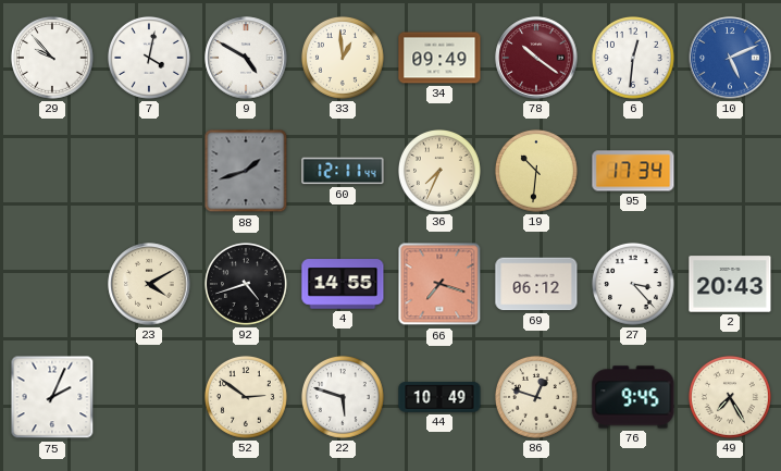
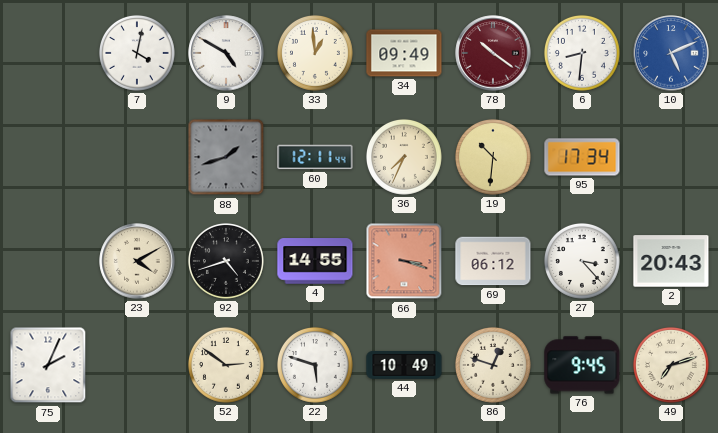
29: 9:53 -> none
6: 12:31 -> 8:31
66: 7:18 -> 3:18
49: 7:25 -> 7:12
